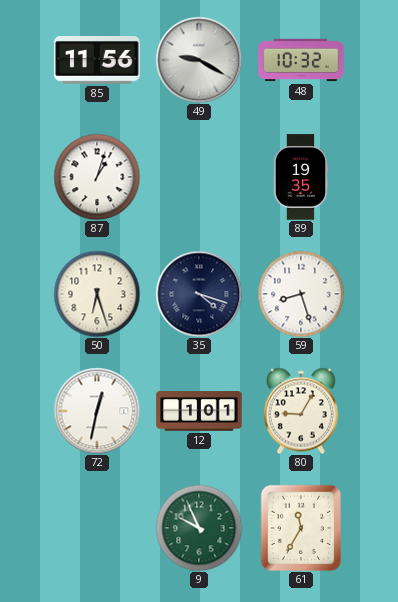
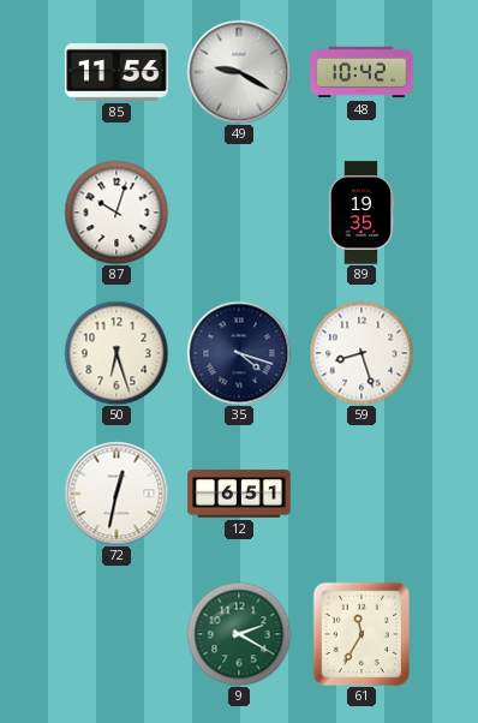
48: 10:32 -> 10:42
87: 1:03 -> 10:03
12: 1:01 -> 6:51
80: 9:05 -> none
9: 9:56 -> 2:20
